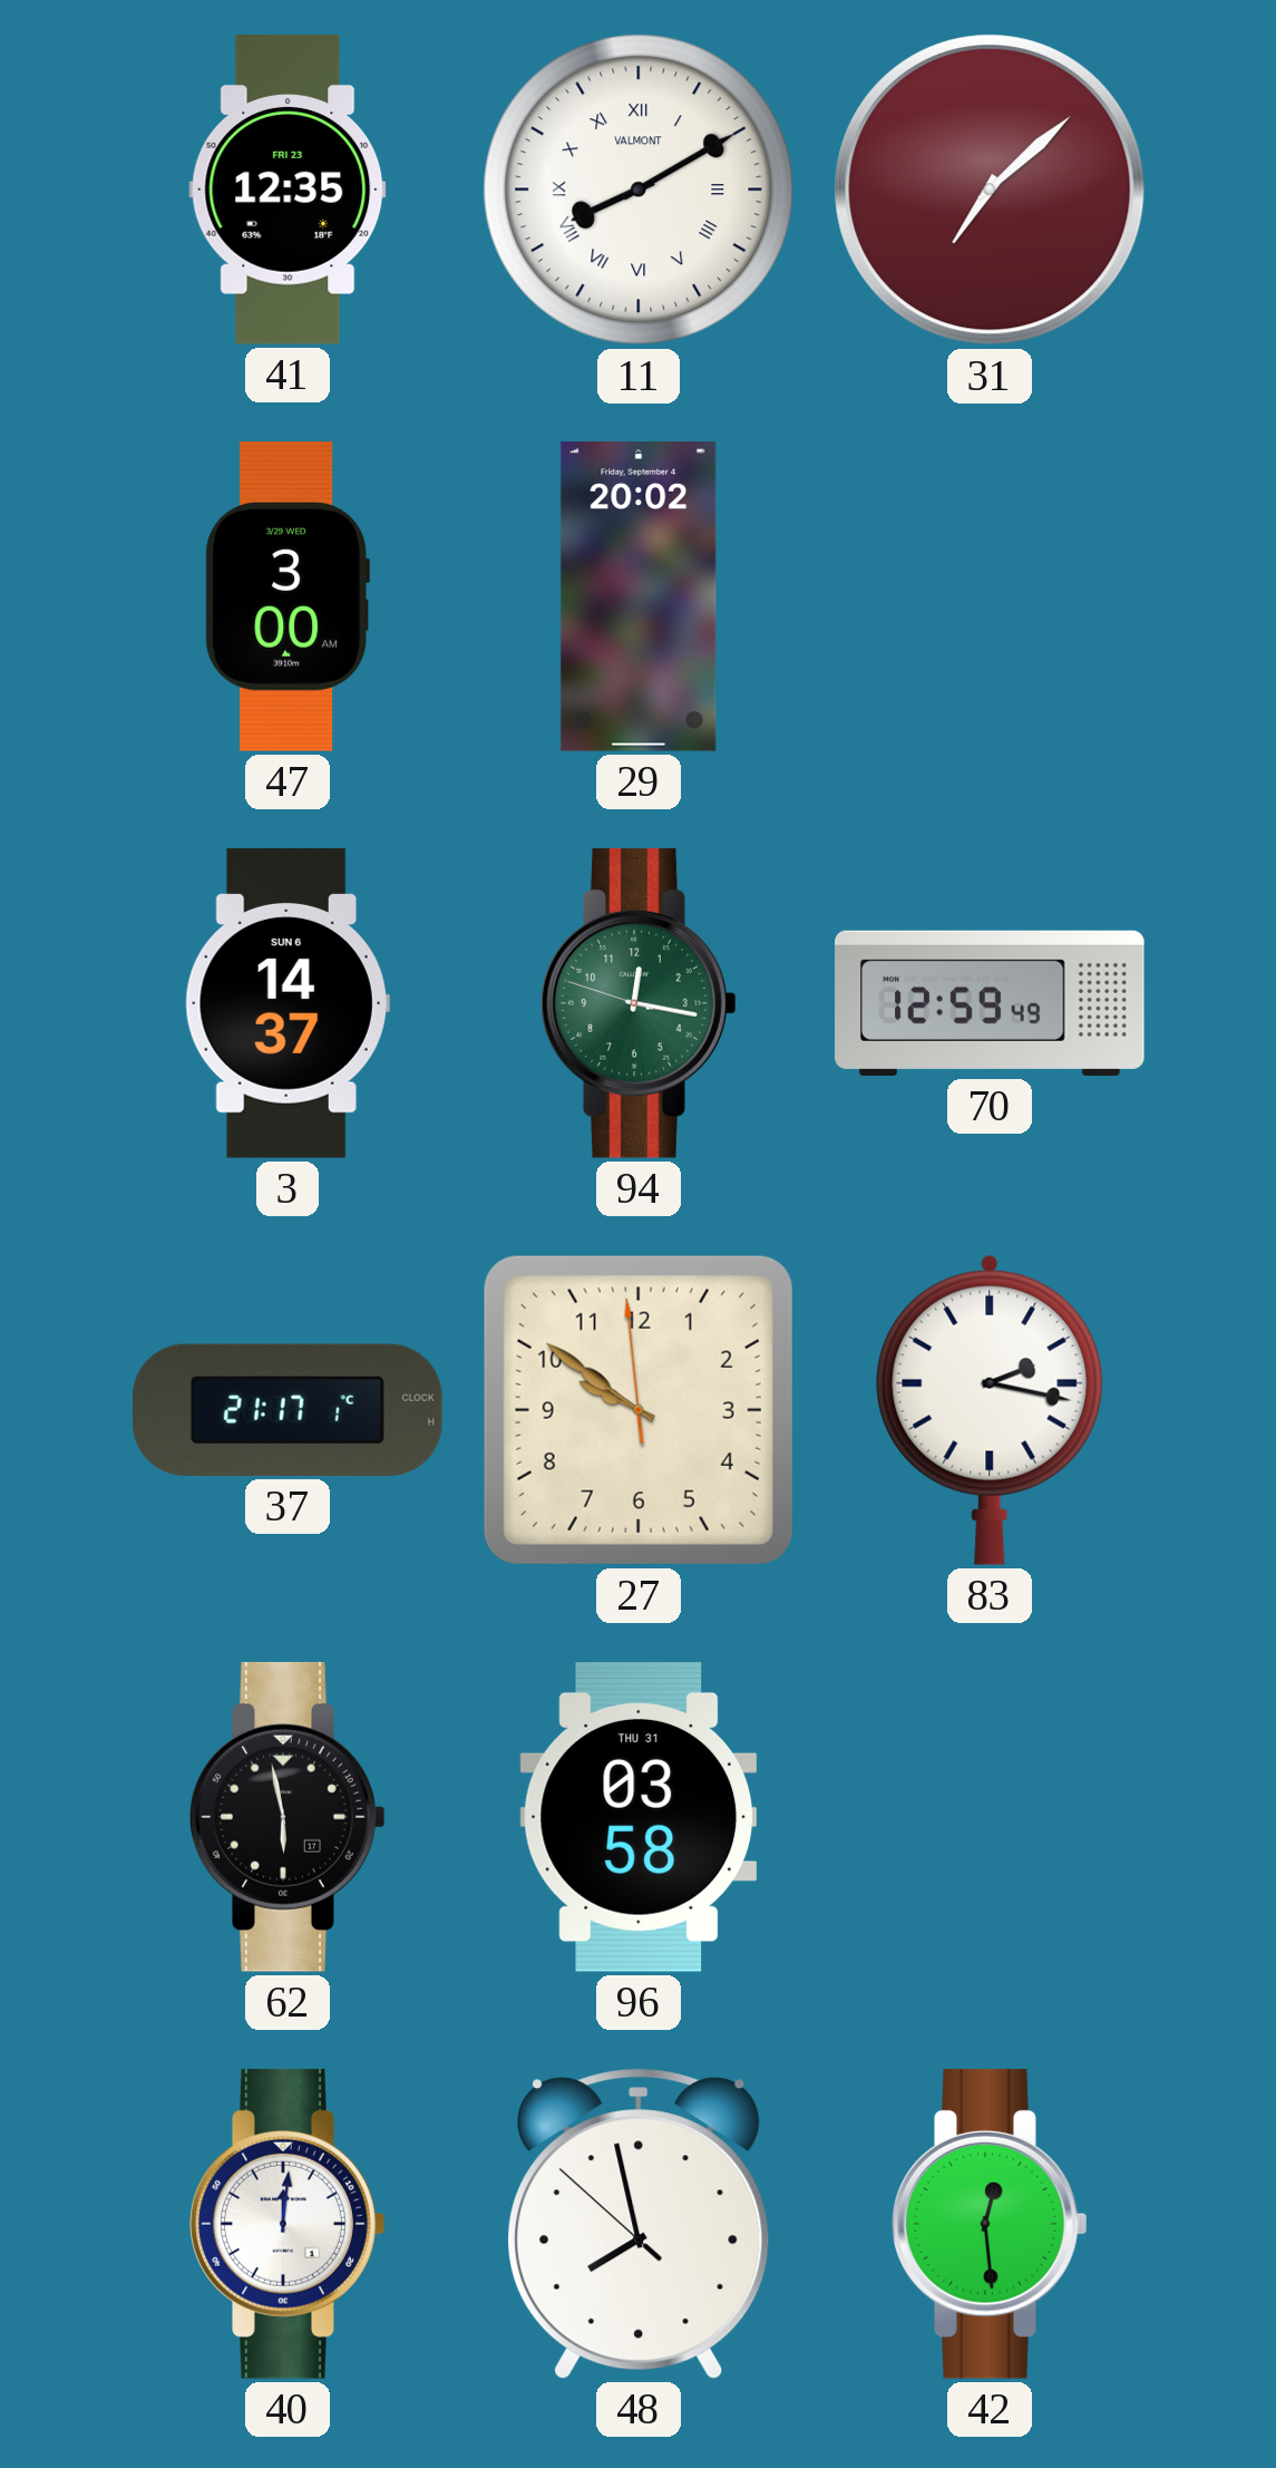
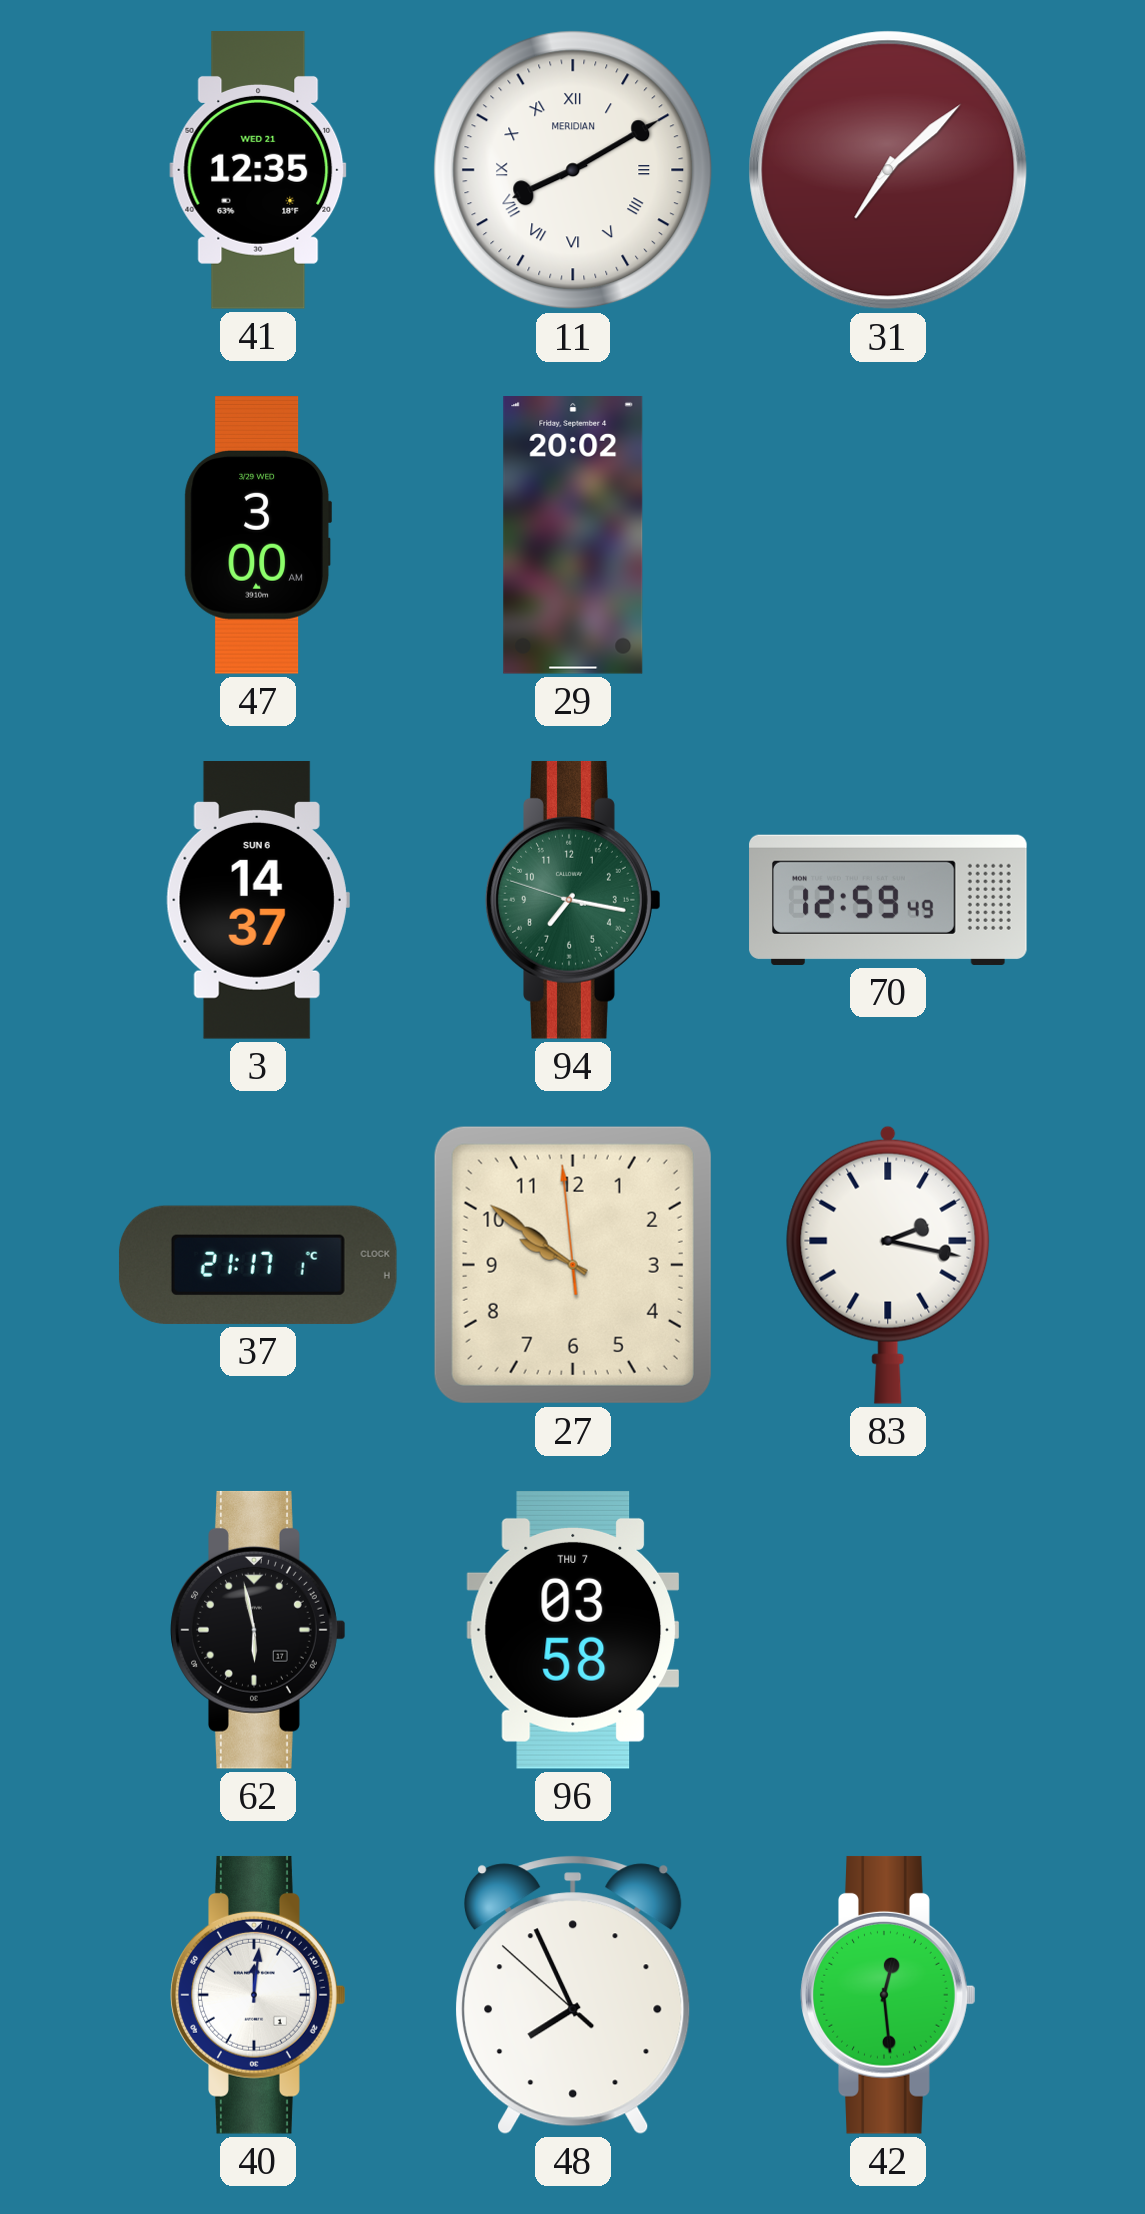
41 date: FRI 23 -> WED 21
11 brand: VALMONT -> MERIDIAN
94: 12:16 -> 7:16
96 date: THU 31 -> THU 7
48: 7:57 -> 7:55
